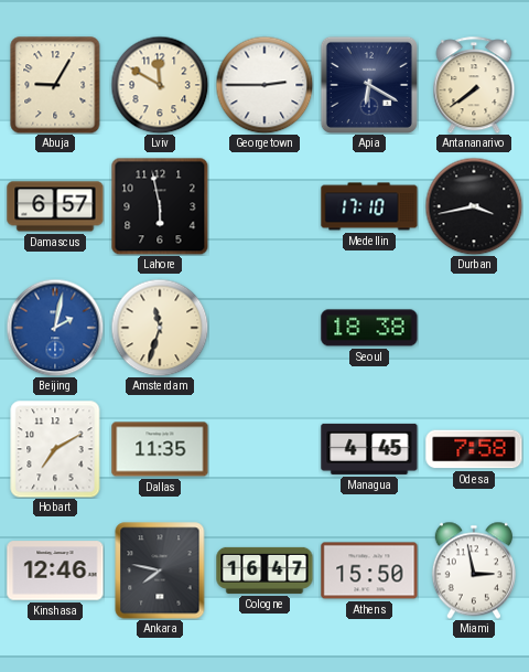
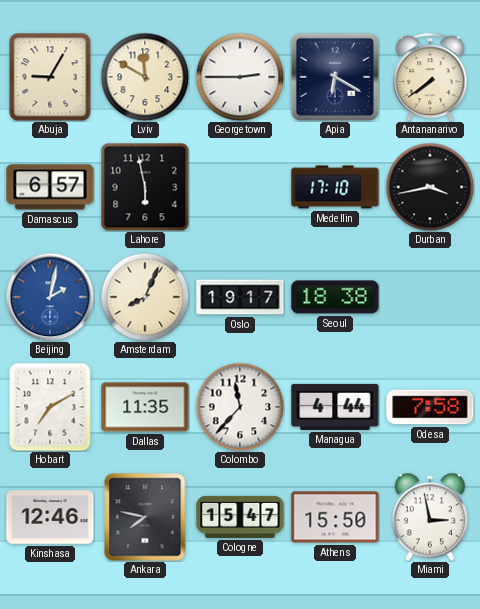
Amsterdam: 11:33 -> 8:04
Oslo: none -> 19:17
Colombo: none -> 11:37
Managua: 4:45 -> 4:44
Cologne: 16:47 -> 15:47
